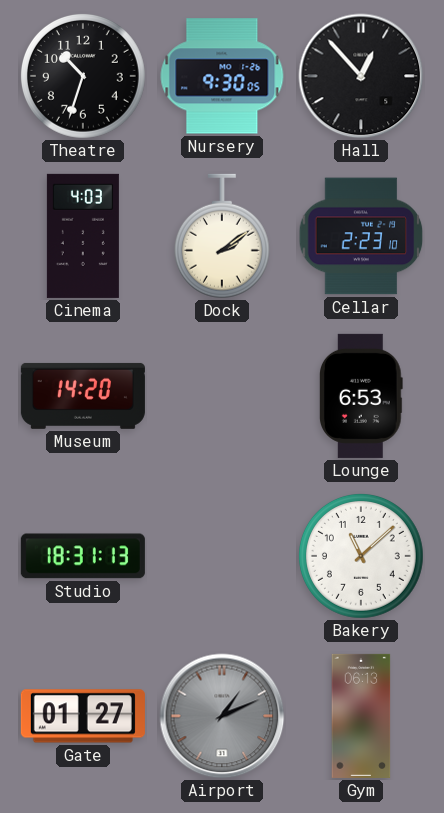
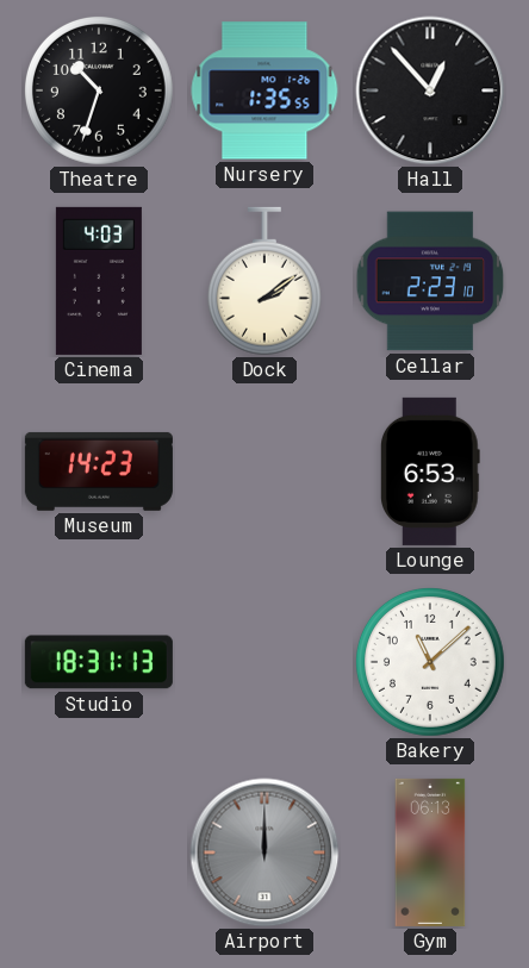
Nursery: 9:30 -> 1:35
Museum: 14:20 -> 14:23
Gate: 01:27 -> none
Airport: 1:11 -> 12:00
